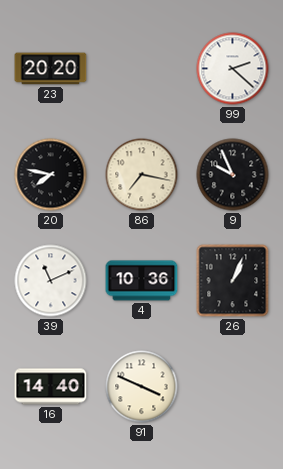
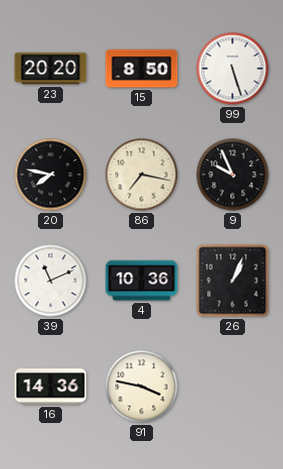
15: none -> 8:50
99: 2:22 -> 5:27
16: 14:40 -> 14:36
91: 3:49 -> 3:47
